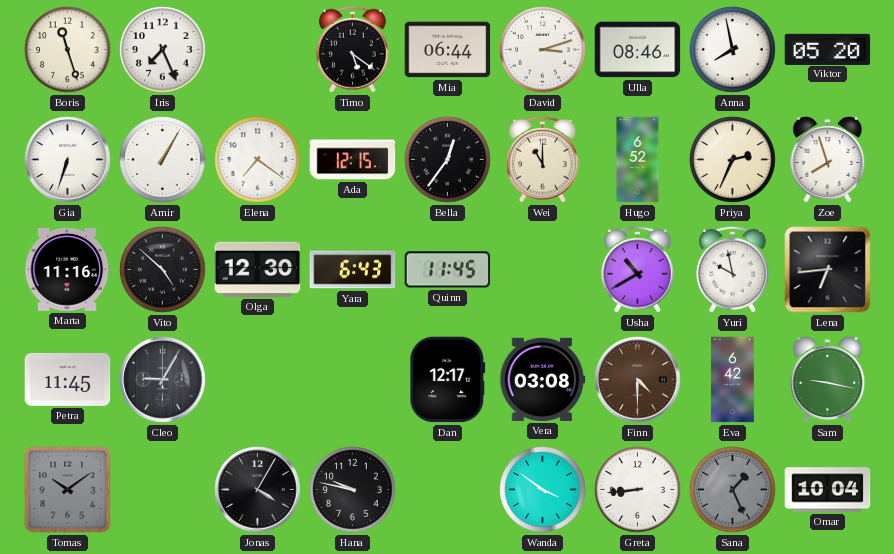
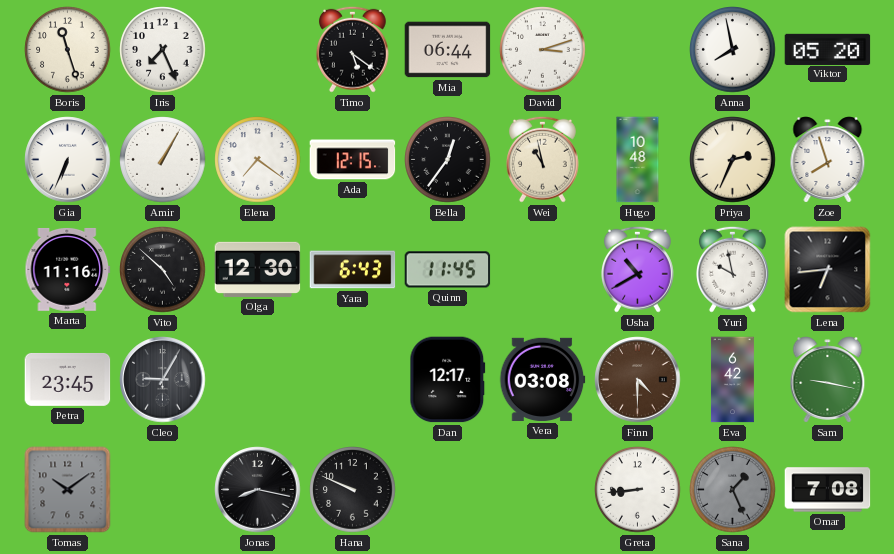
Ulla: 08:46 -> none
Gia: 6:33 -> 6:34
Wei: 11:00 -> 10:58
Hugo: 6:52 -> 10:48
Petra: 11:45 -> 23:45
Jonas: 4:05 -> 8:17
Hana: 9:47 -> 9:49
Wanda: 3:51 -> none
Omar: 10:04 -> 7:08
